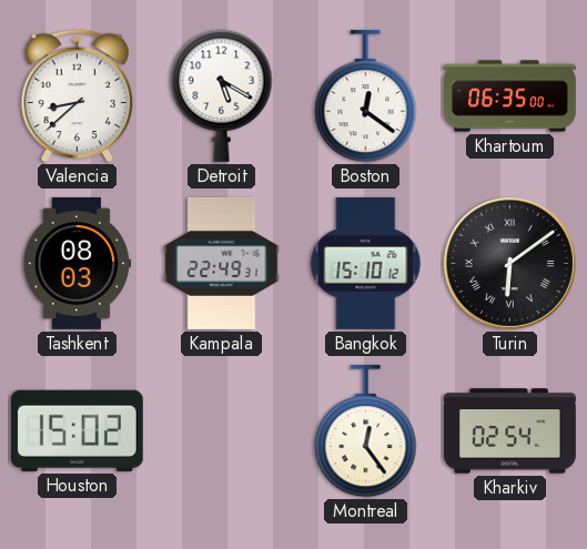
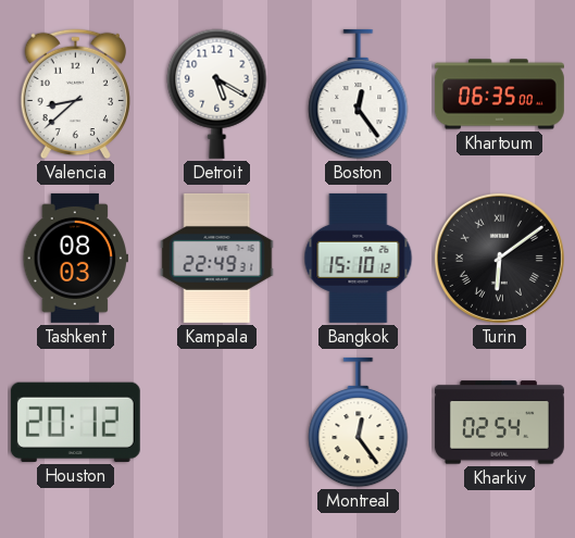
Boston: 12:21 -> 12:24
Houston: 15:02 -> 20:12
